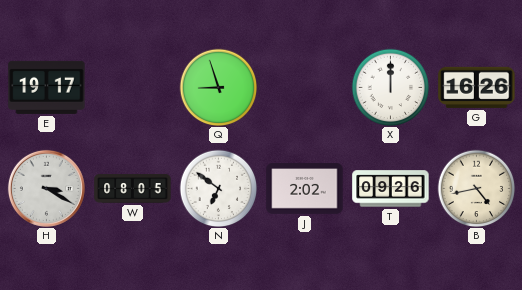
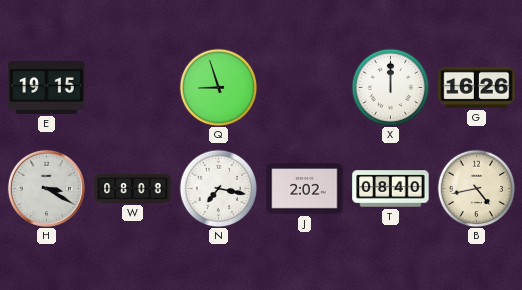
E: 19:17 -> 19:15
W: 08:05 -> 08:08
N: 6:51 -> 7:17
T: 09:26 -> 08:40
